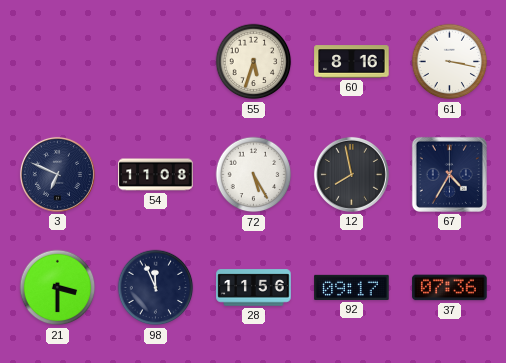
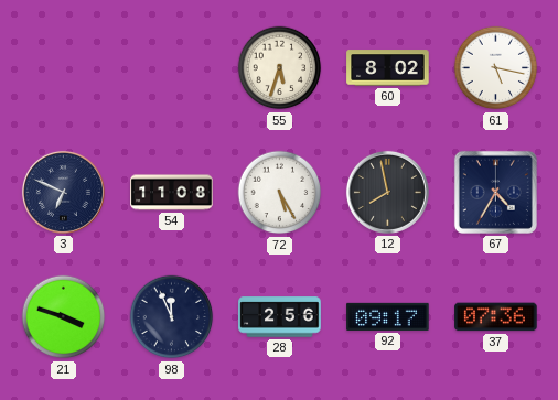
60: 8:16 -> 8:02
61: 3:17 -> 5:17
21: 3:30 -> 3:48
28: 11:56 -> 2:56
